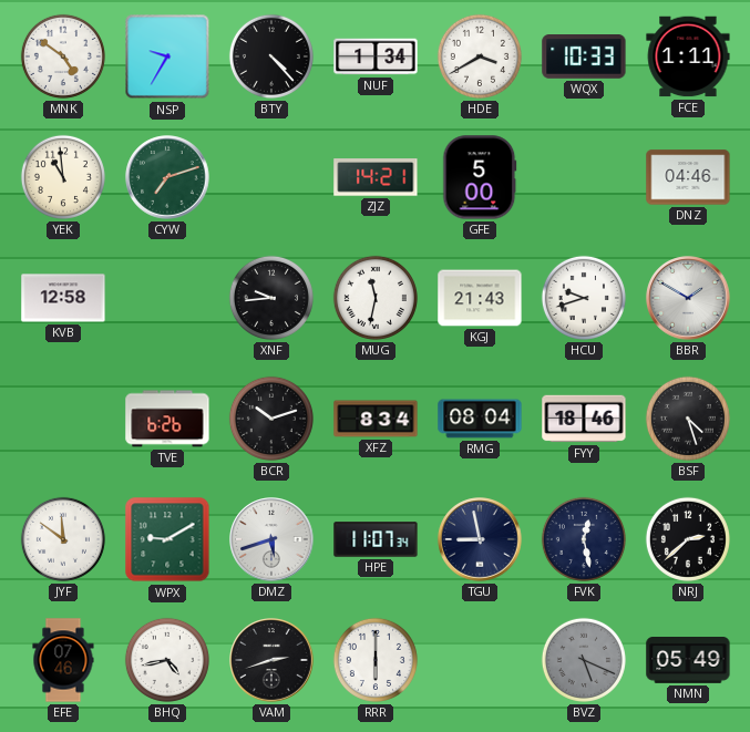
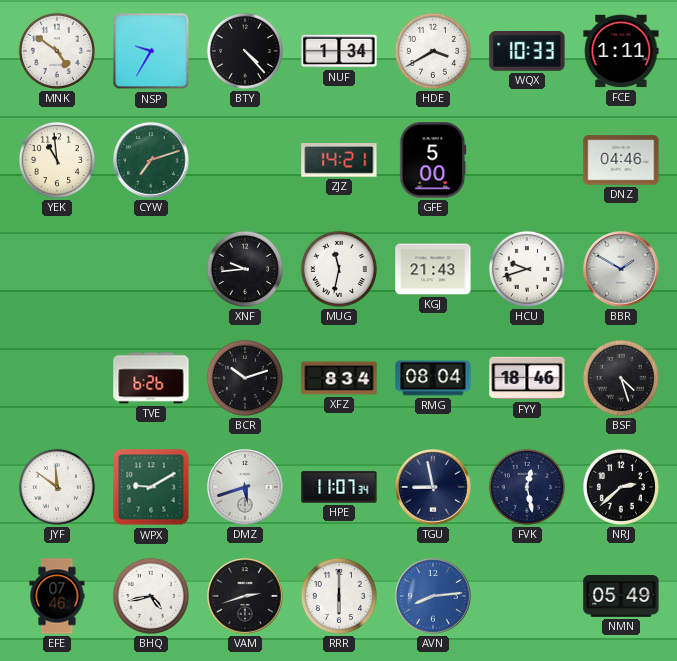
KVB: 12:58 -> none
AVN: none -> 8:14
BVZ: 5:19 -> none
